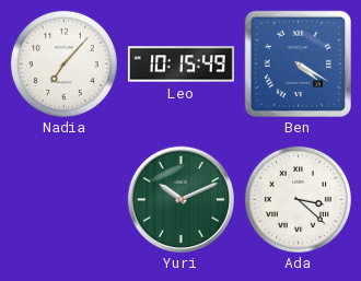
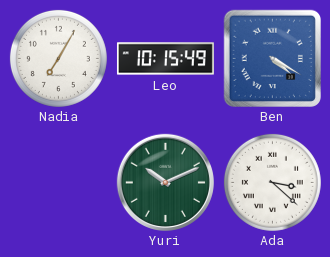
Nadia: 7:07 -> 7:05
